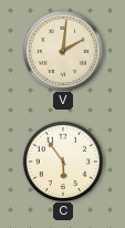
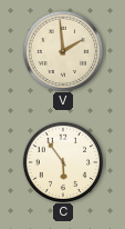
V: 2:01 -> 1:59
